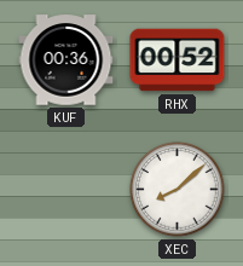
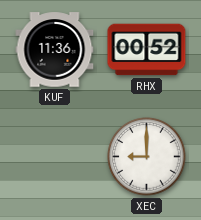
KUF: 00:36 -> 11:36
XEC: 8:08 -> 9:00
